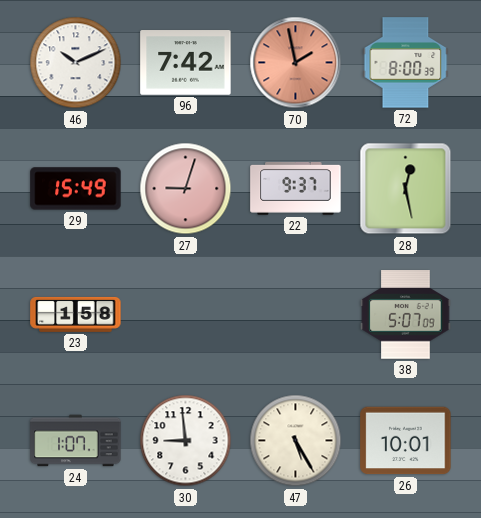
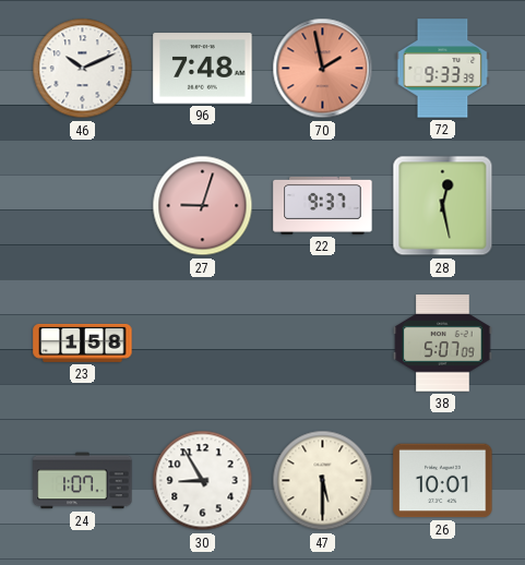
96: 7:42 -> 7:48
72: 8:00 -> 9:33
29: 15:49 -> none
30: 8:59 -> 8:55
47: 5:25 -> 5:30
